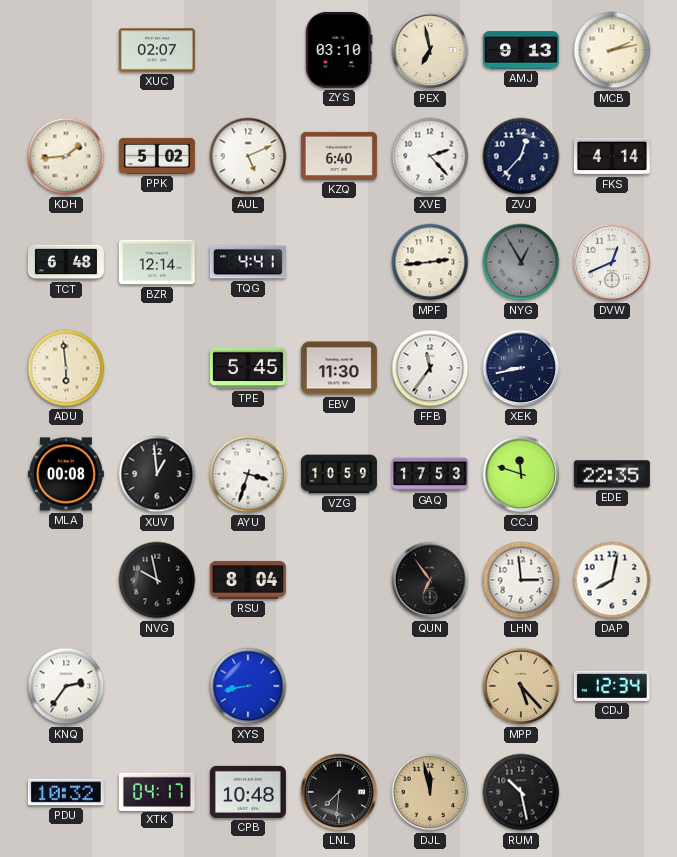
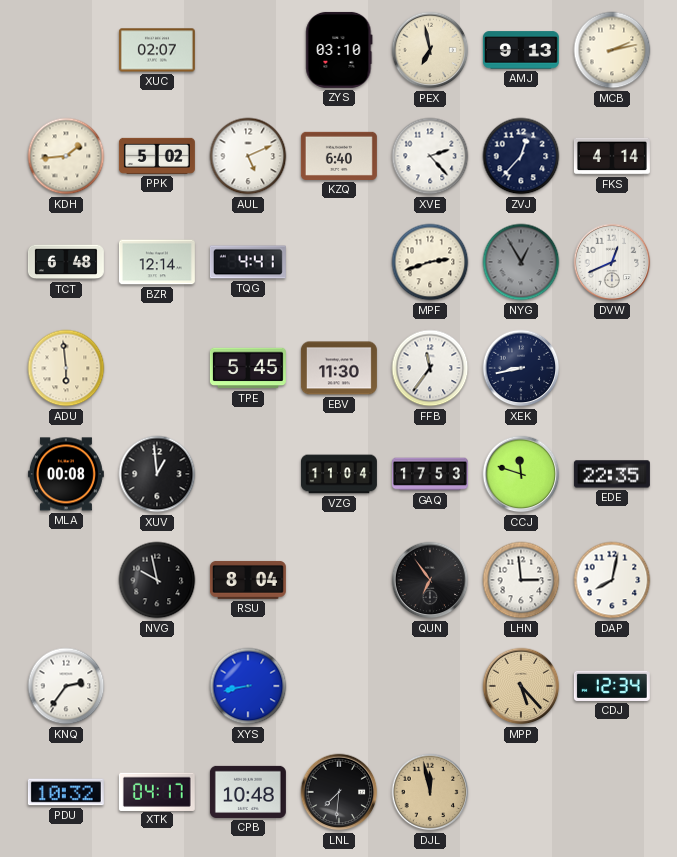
MPF: 2:44 -> 2:42
AYU: 3:33 -> none
VZG: 10:59 -> 11:04
RUM: 10:28 -> none
